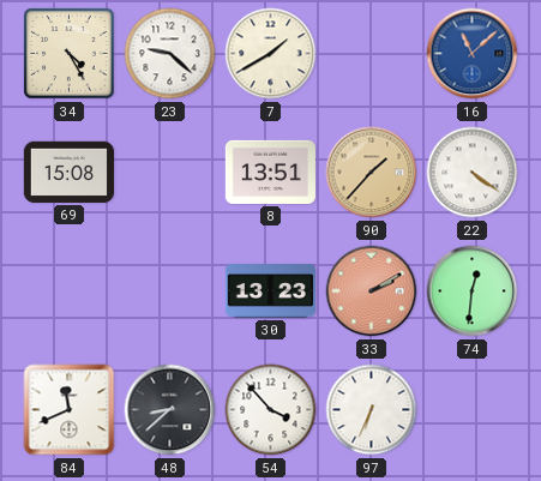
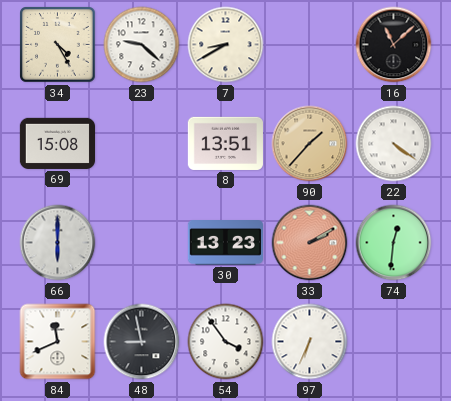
7: 1:40 -> 8:40
16 dial: blue -> black
66: none -> 6:00
48: 8:38 -> 8:58
54: 3:53 -> 3:54
